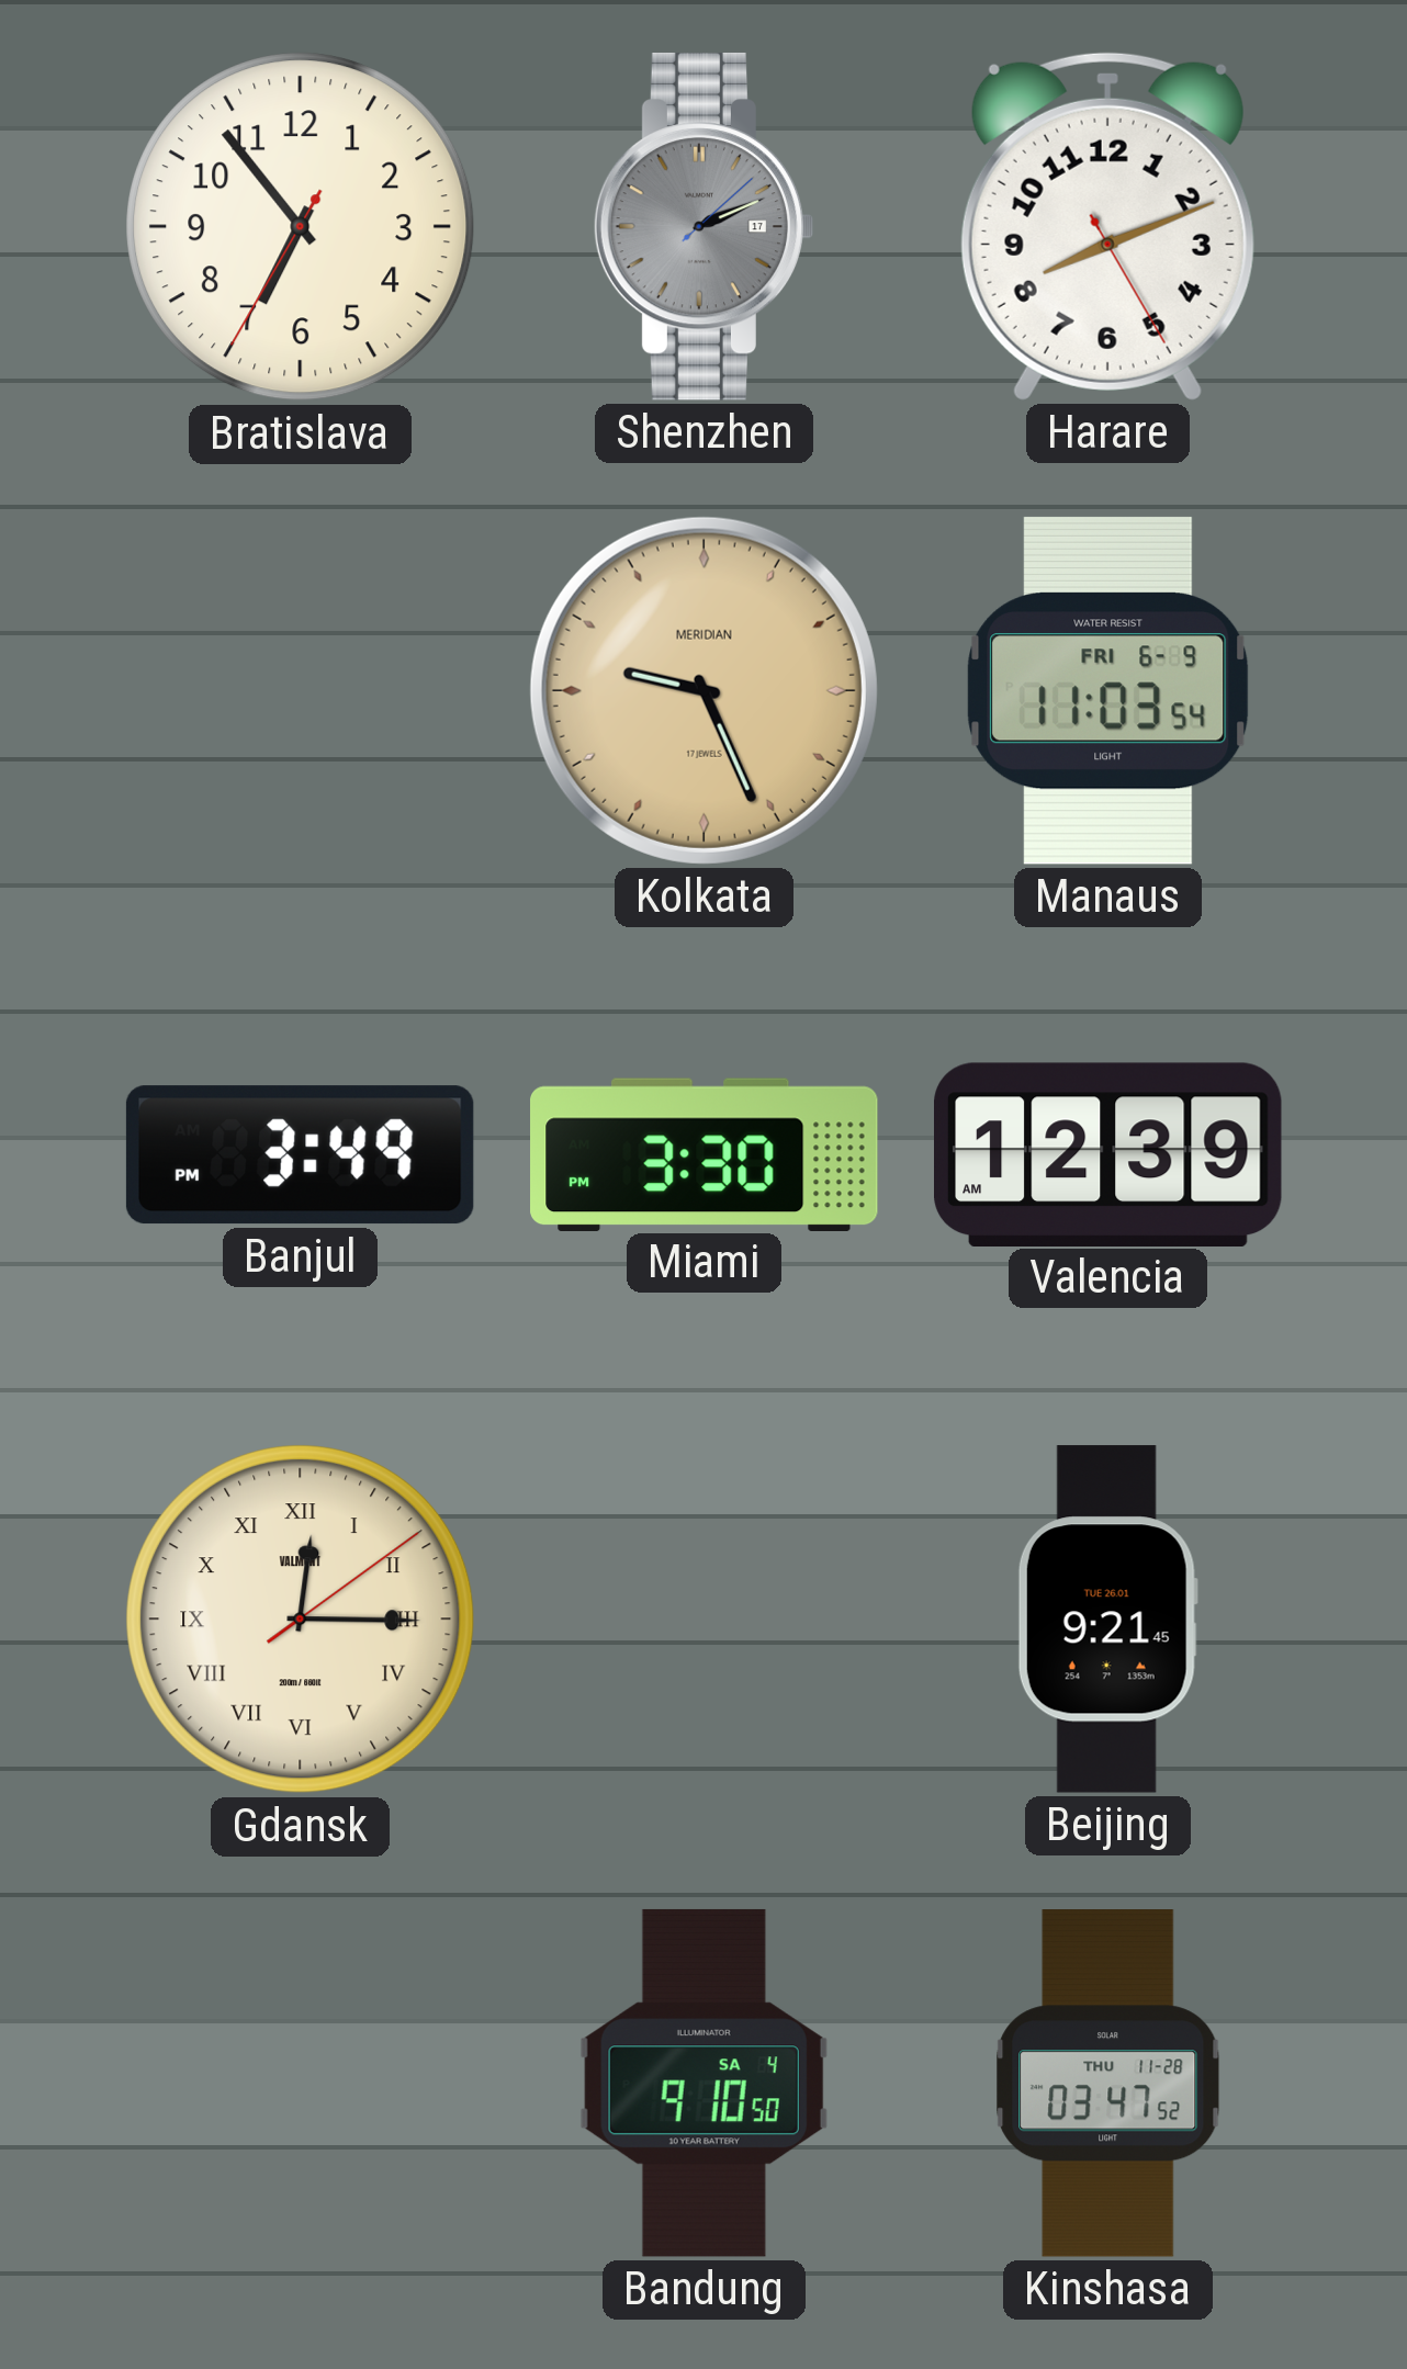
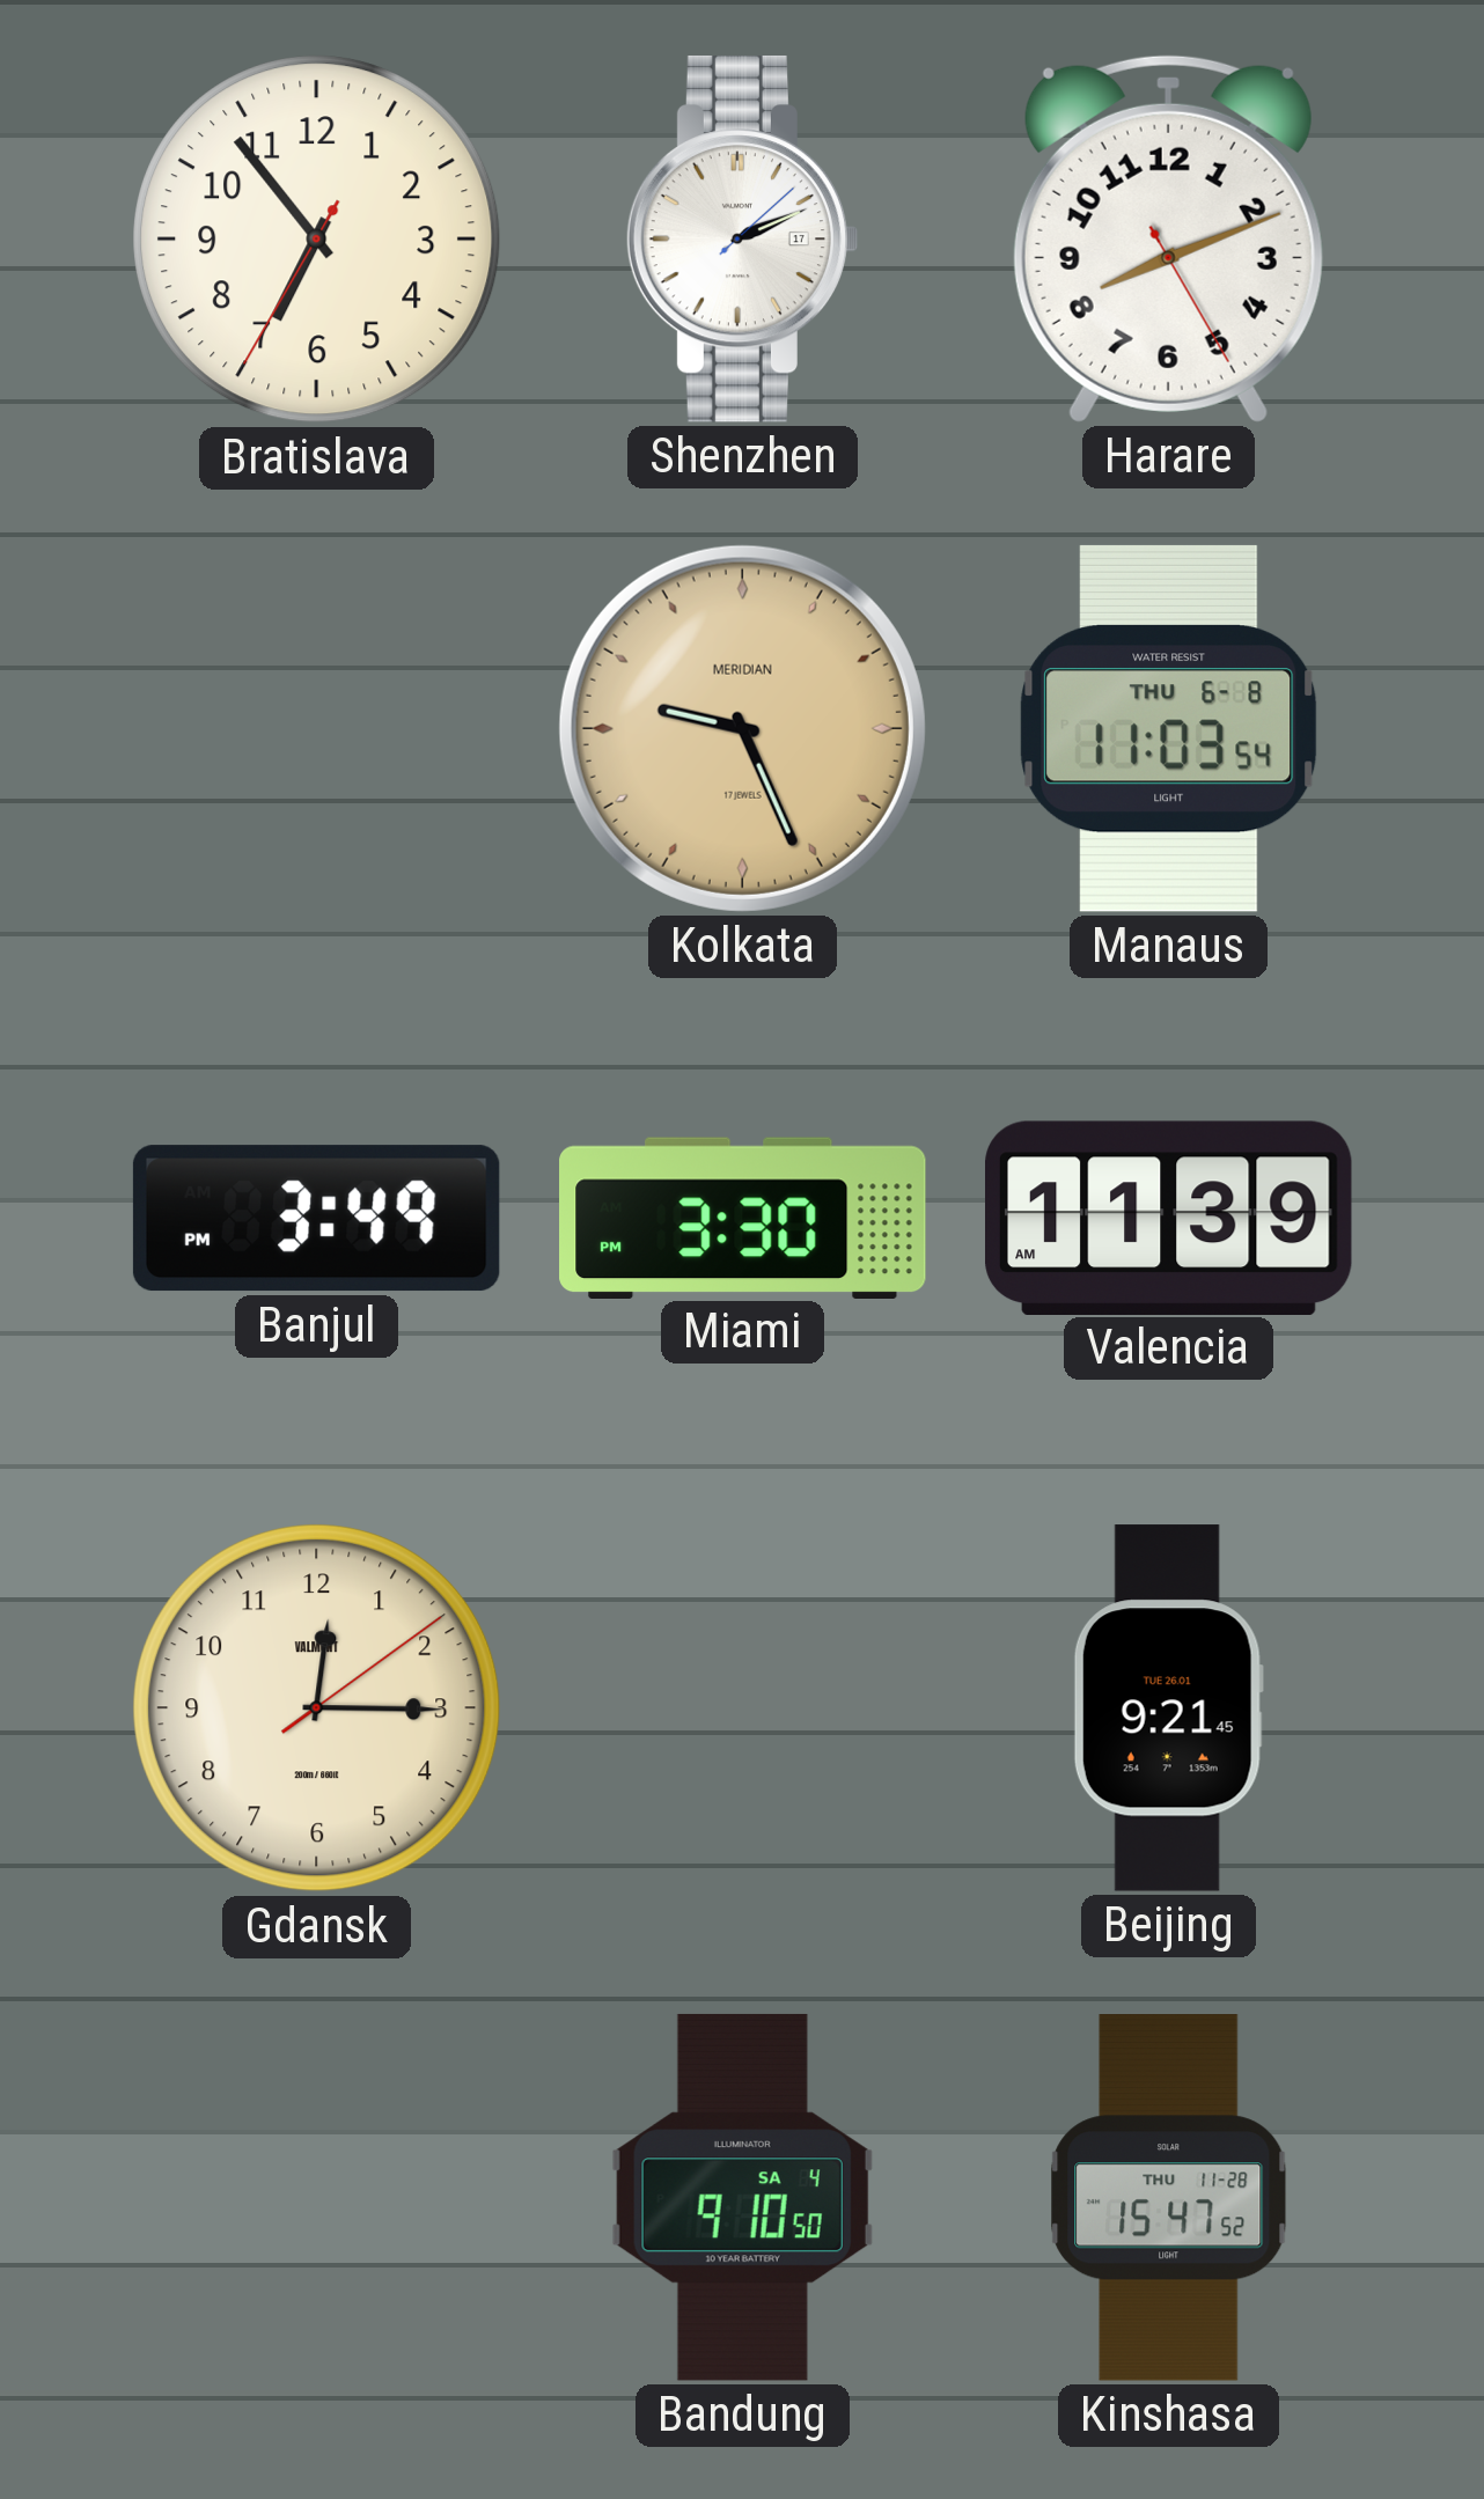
Shenzhen dial: grey -> white
Manaus date: FRI 6-9 -> THU 6-8
Valencia: 12:39 -> 11:39
Gdansk numerals: Roman -> Arabic
Kinshasa: 03:47 -> 15:47
